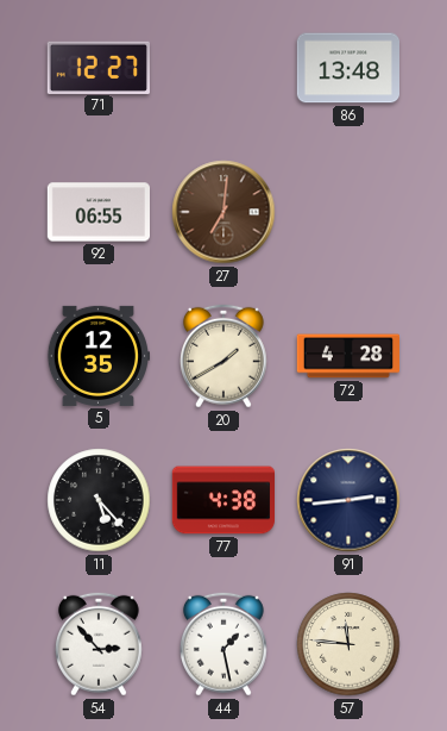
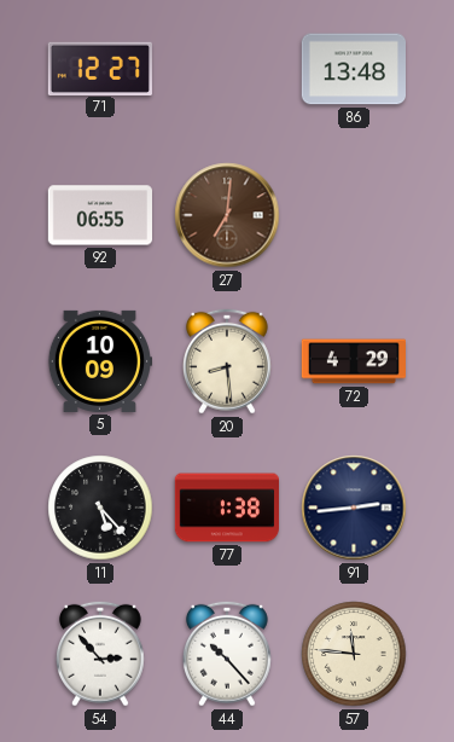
5: 12:35 -> 10:09
20: 1:40 -> 8:29
72: 4:28 -> 4:29
77: 4:38 -> 1:38
44: 1:28 -> 10:23
